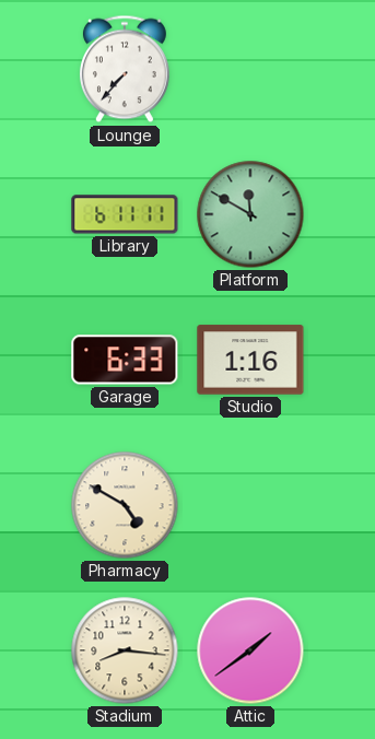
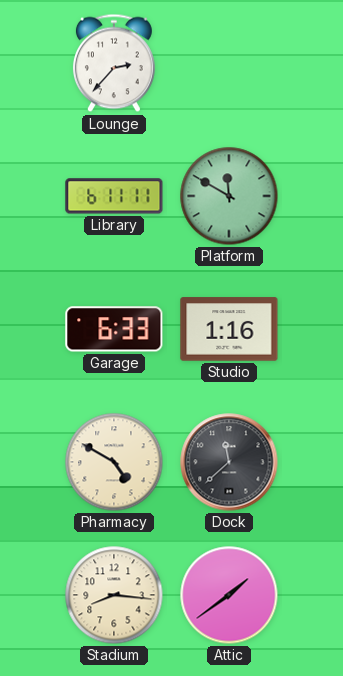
Lounge: 7:37 -> 2:37
Dock: none -> 11:38
